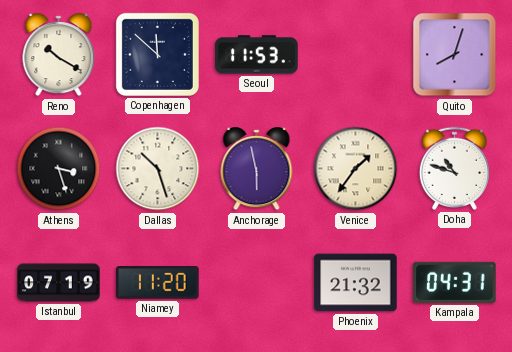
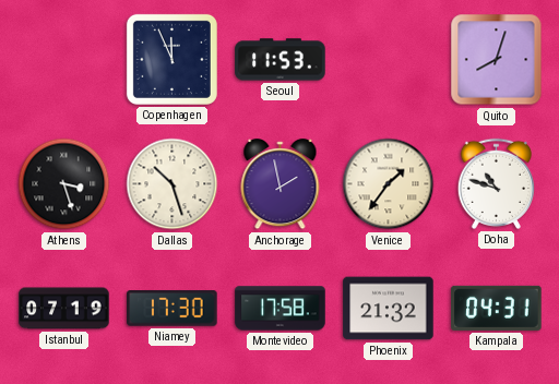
Reno: 10:20 -> none
Copenhagen: 11:52 -> 11:56
Anchorage: 5:58 -> 1:58
Niamey: 11:20 -> 17:30
Montevideo: none -> 17:58
